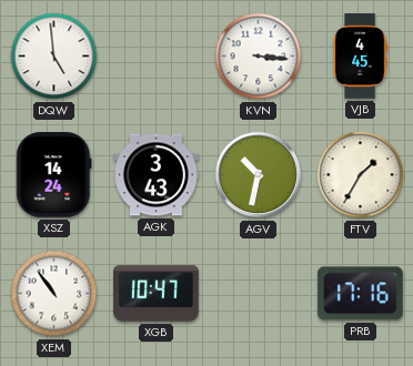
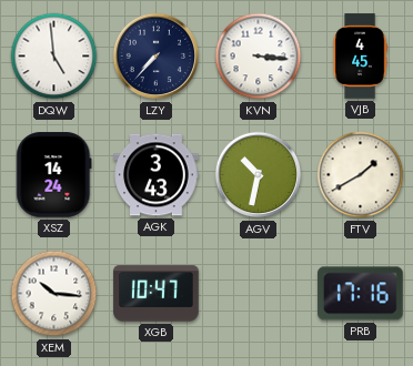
LZY: none -> 7:37
FTV: 1:35 -> 1:40
XEM: 10:54 -> 10:16
